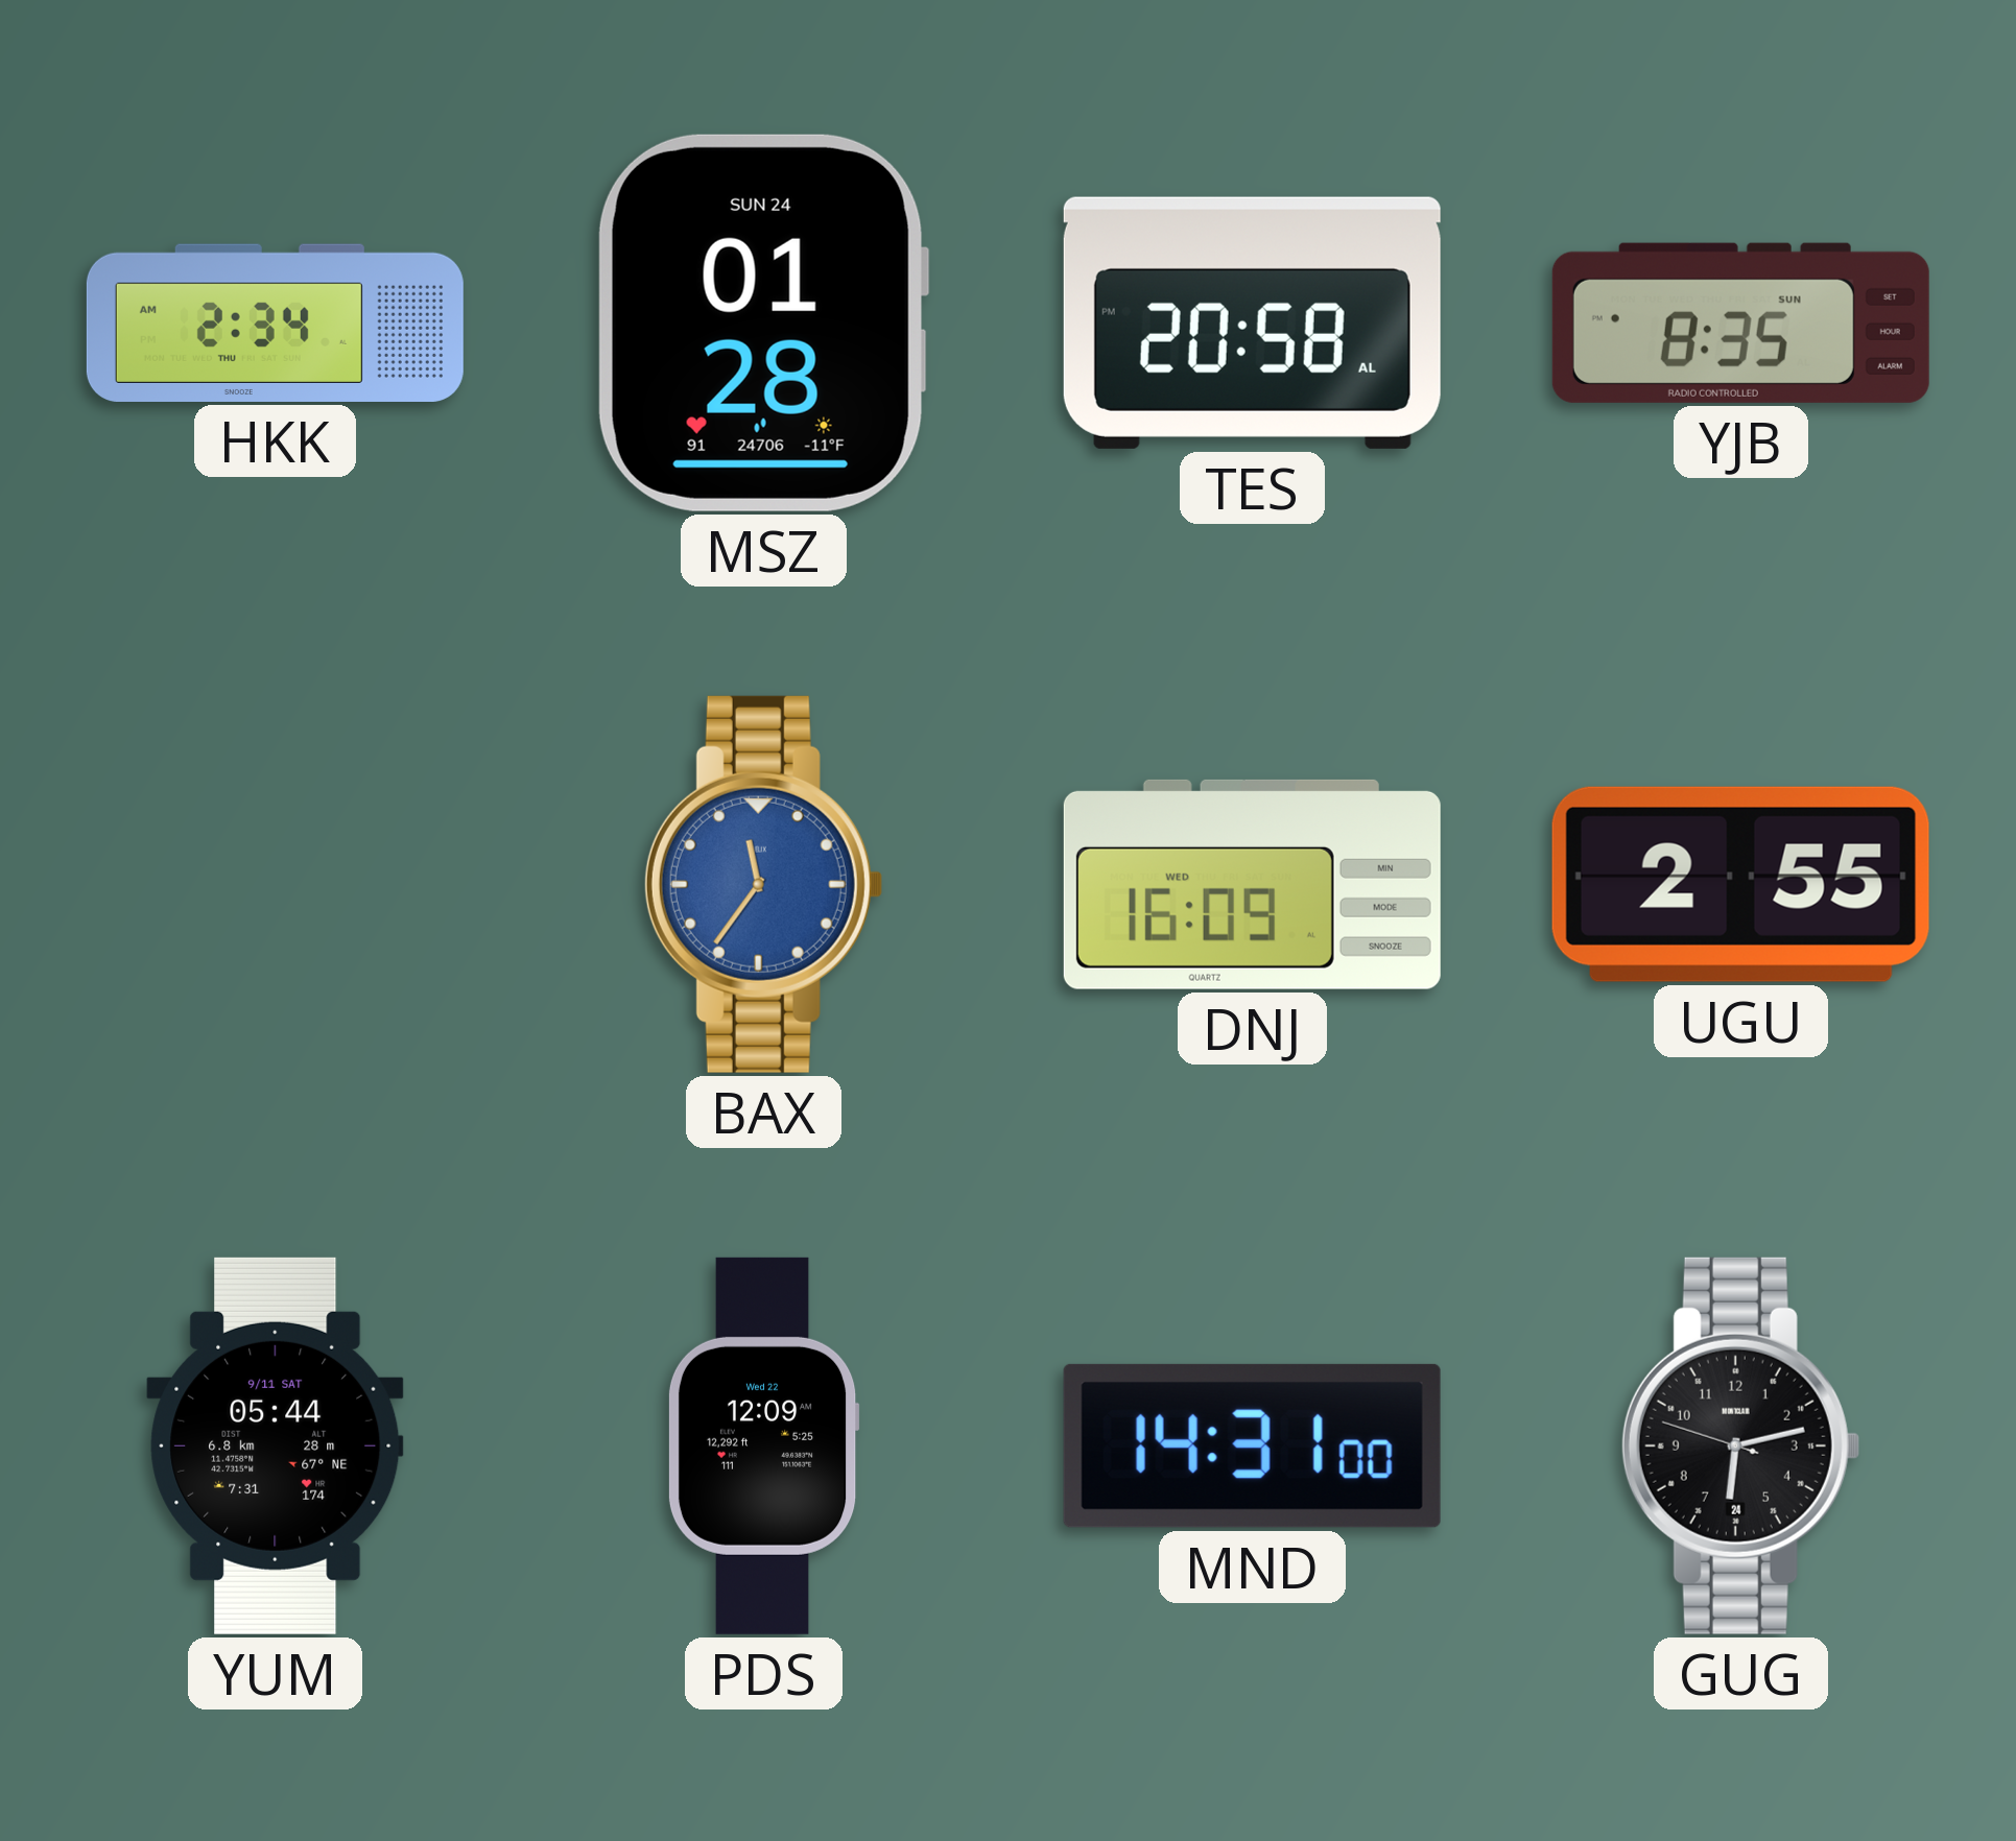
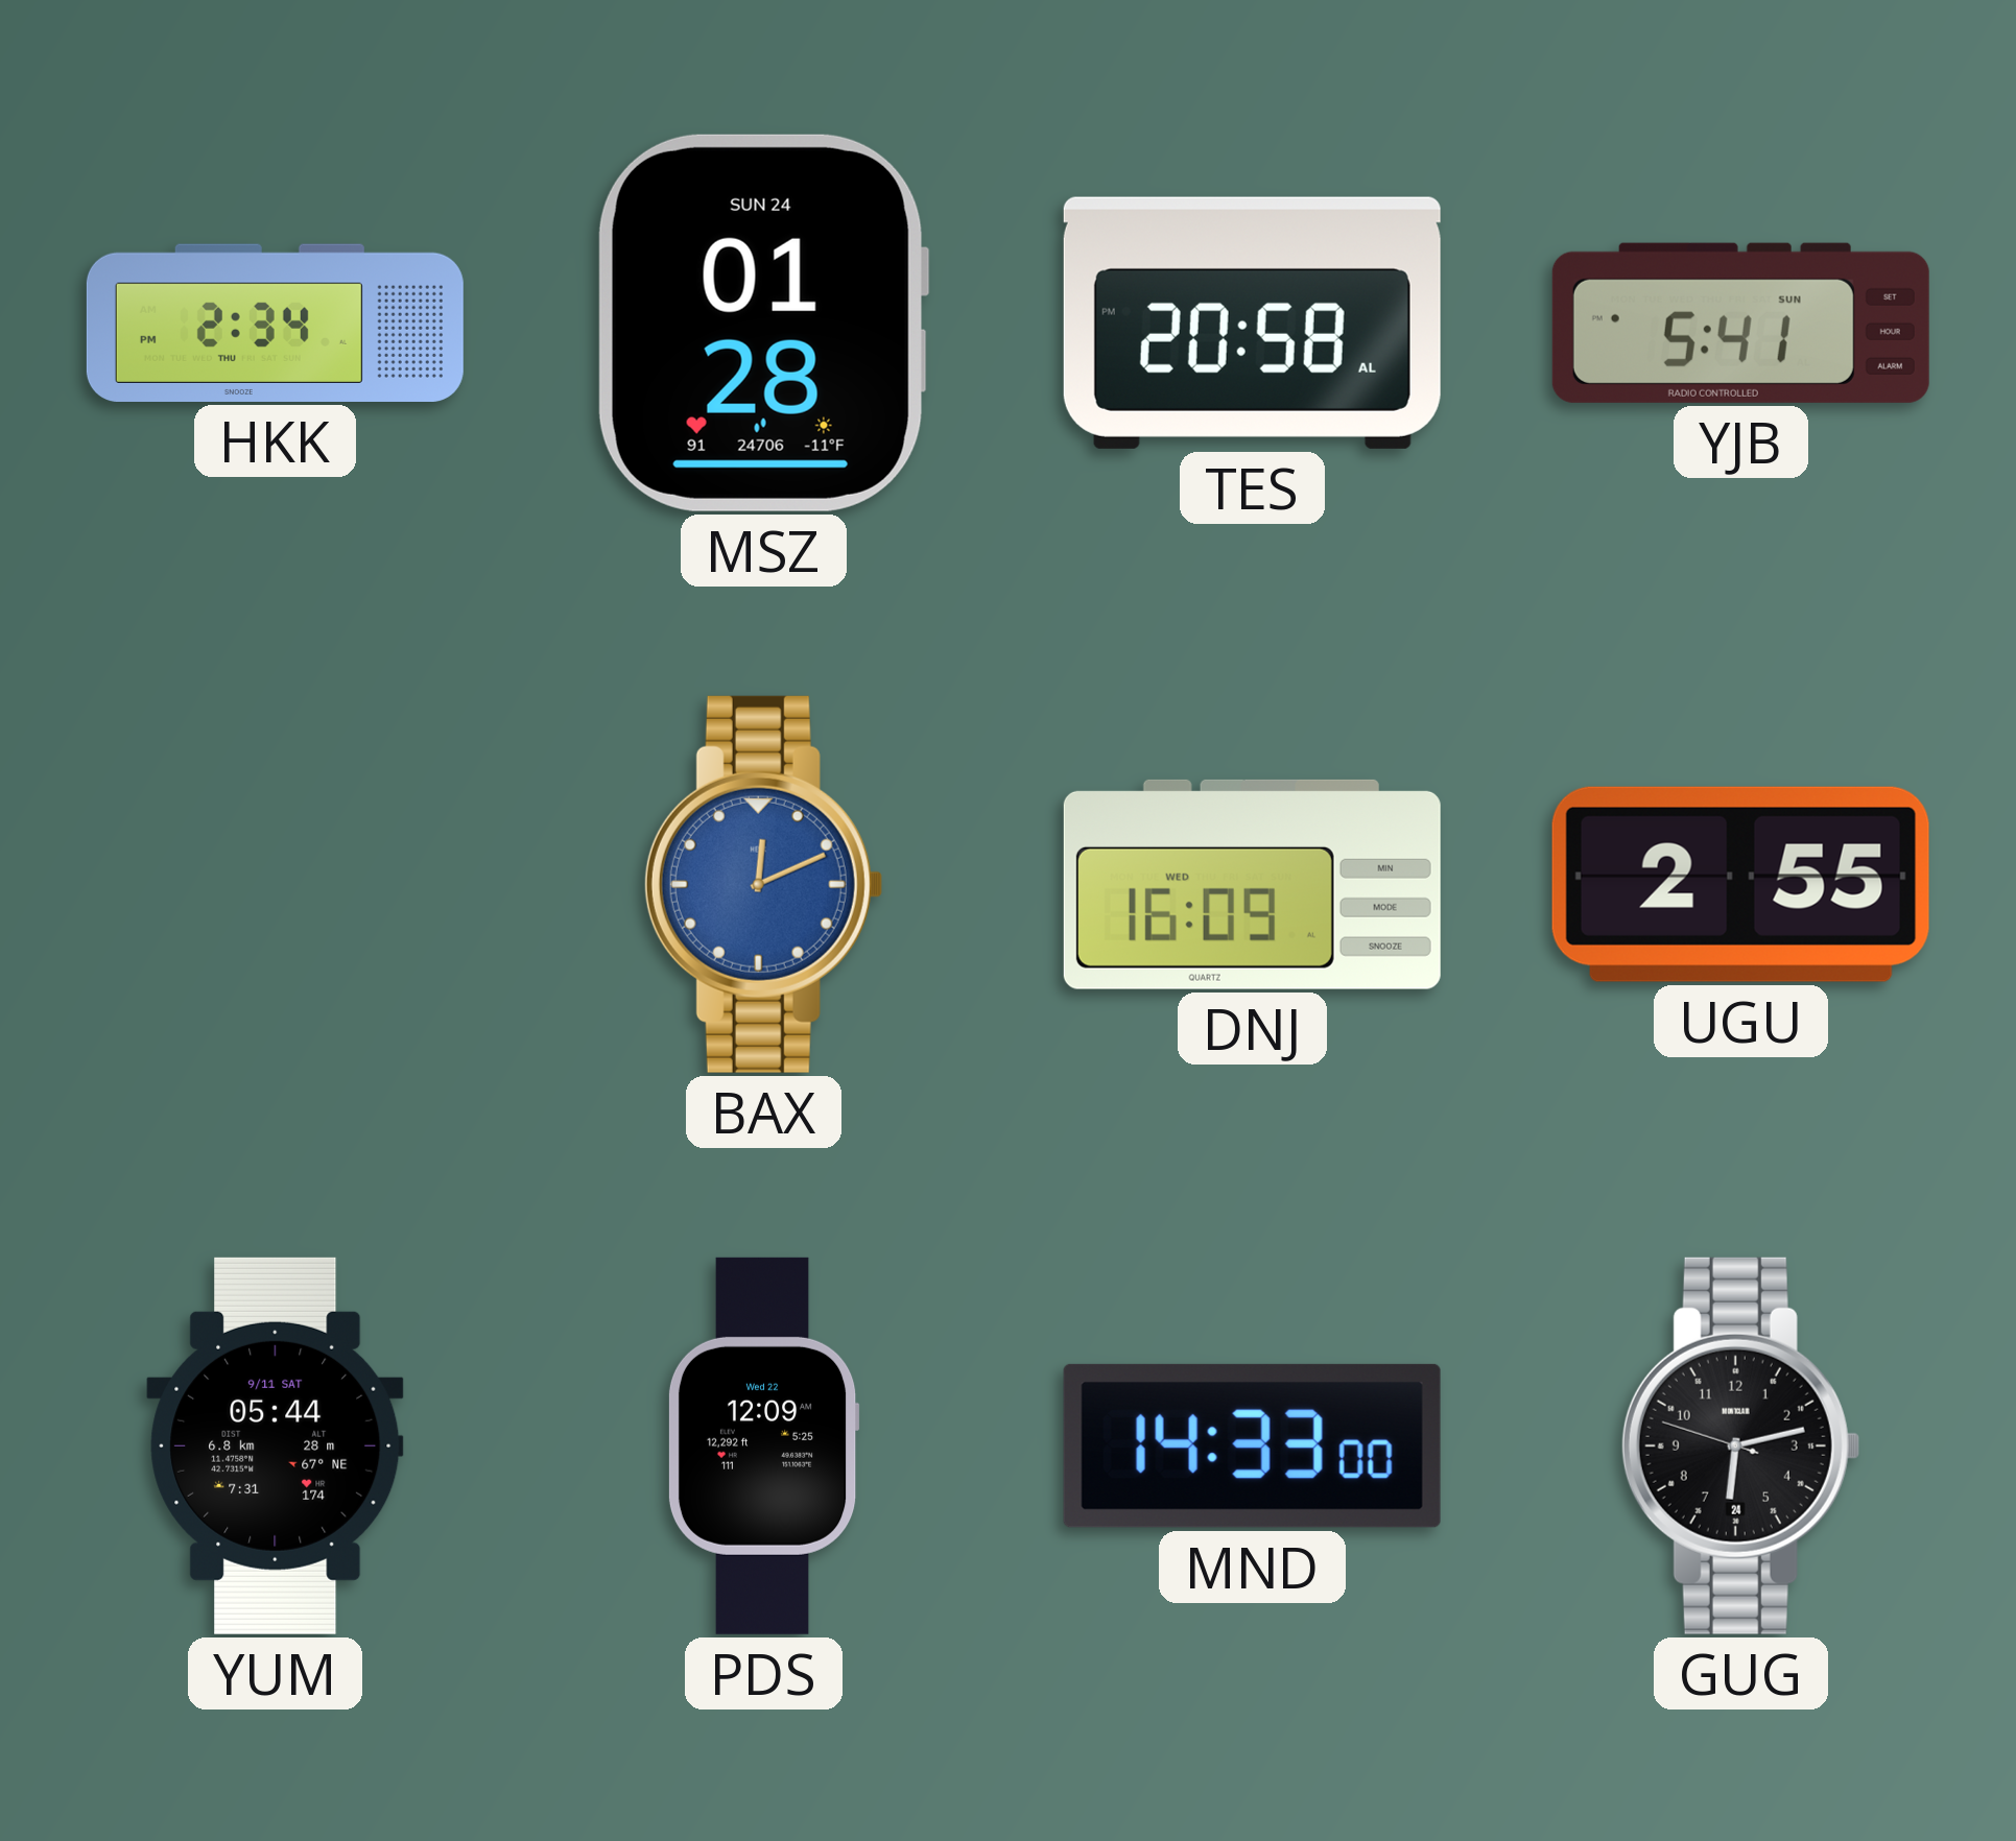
HKK: 2:34 AM -> 2:34 PM
YJB: 8:35 -> 5:41
BAX: 11:36 -> 12:11
MND: 14:31 -> 14:33
